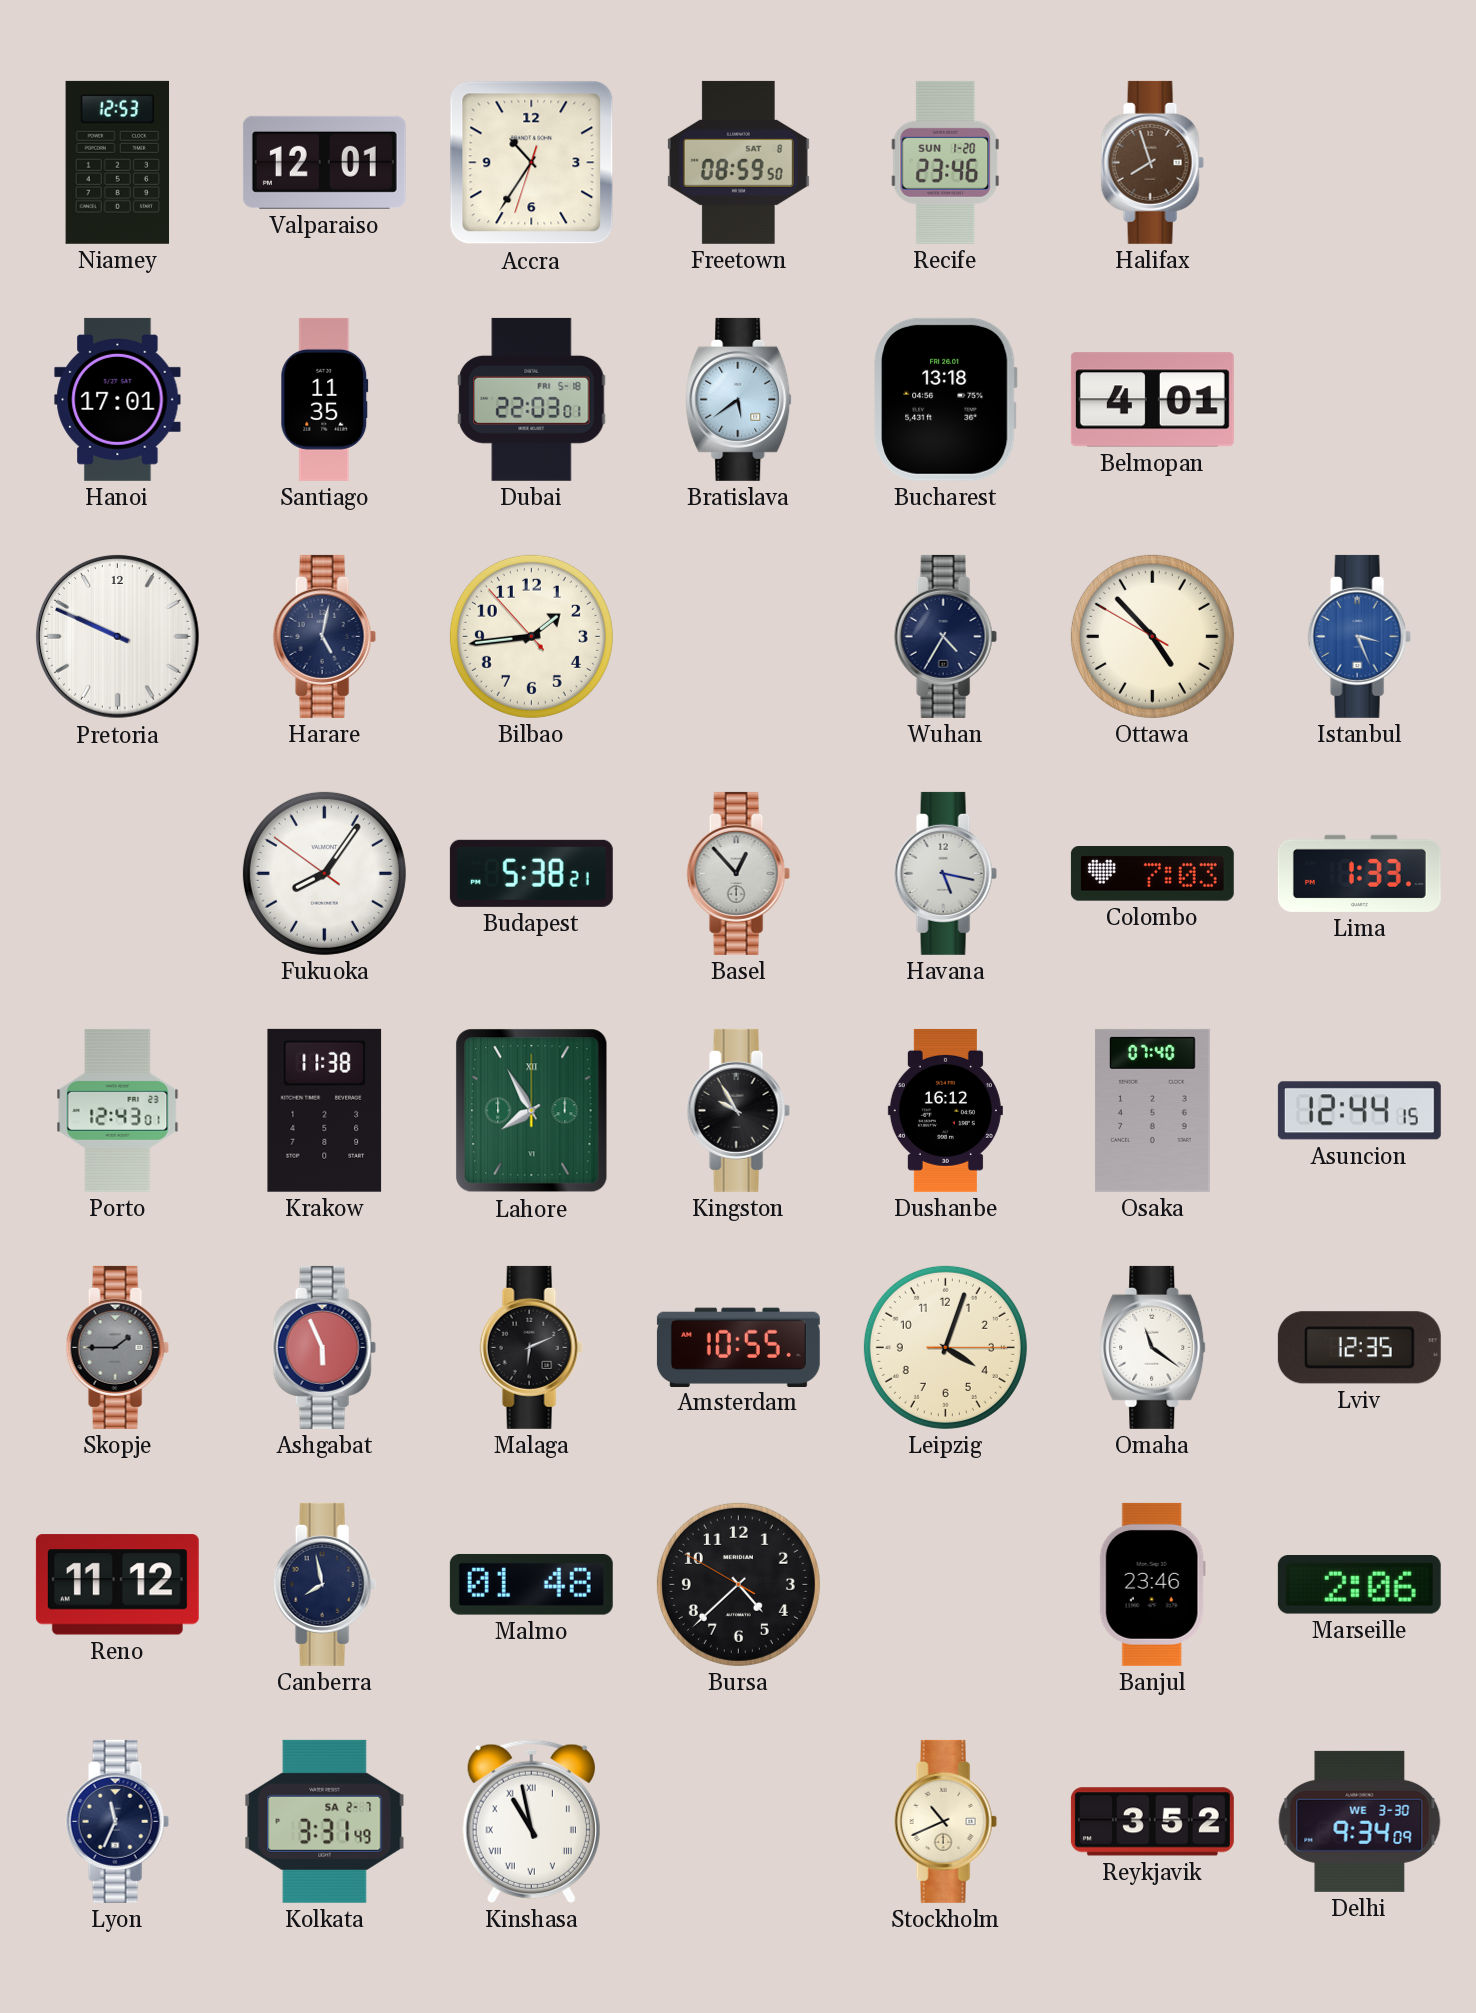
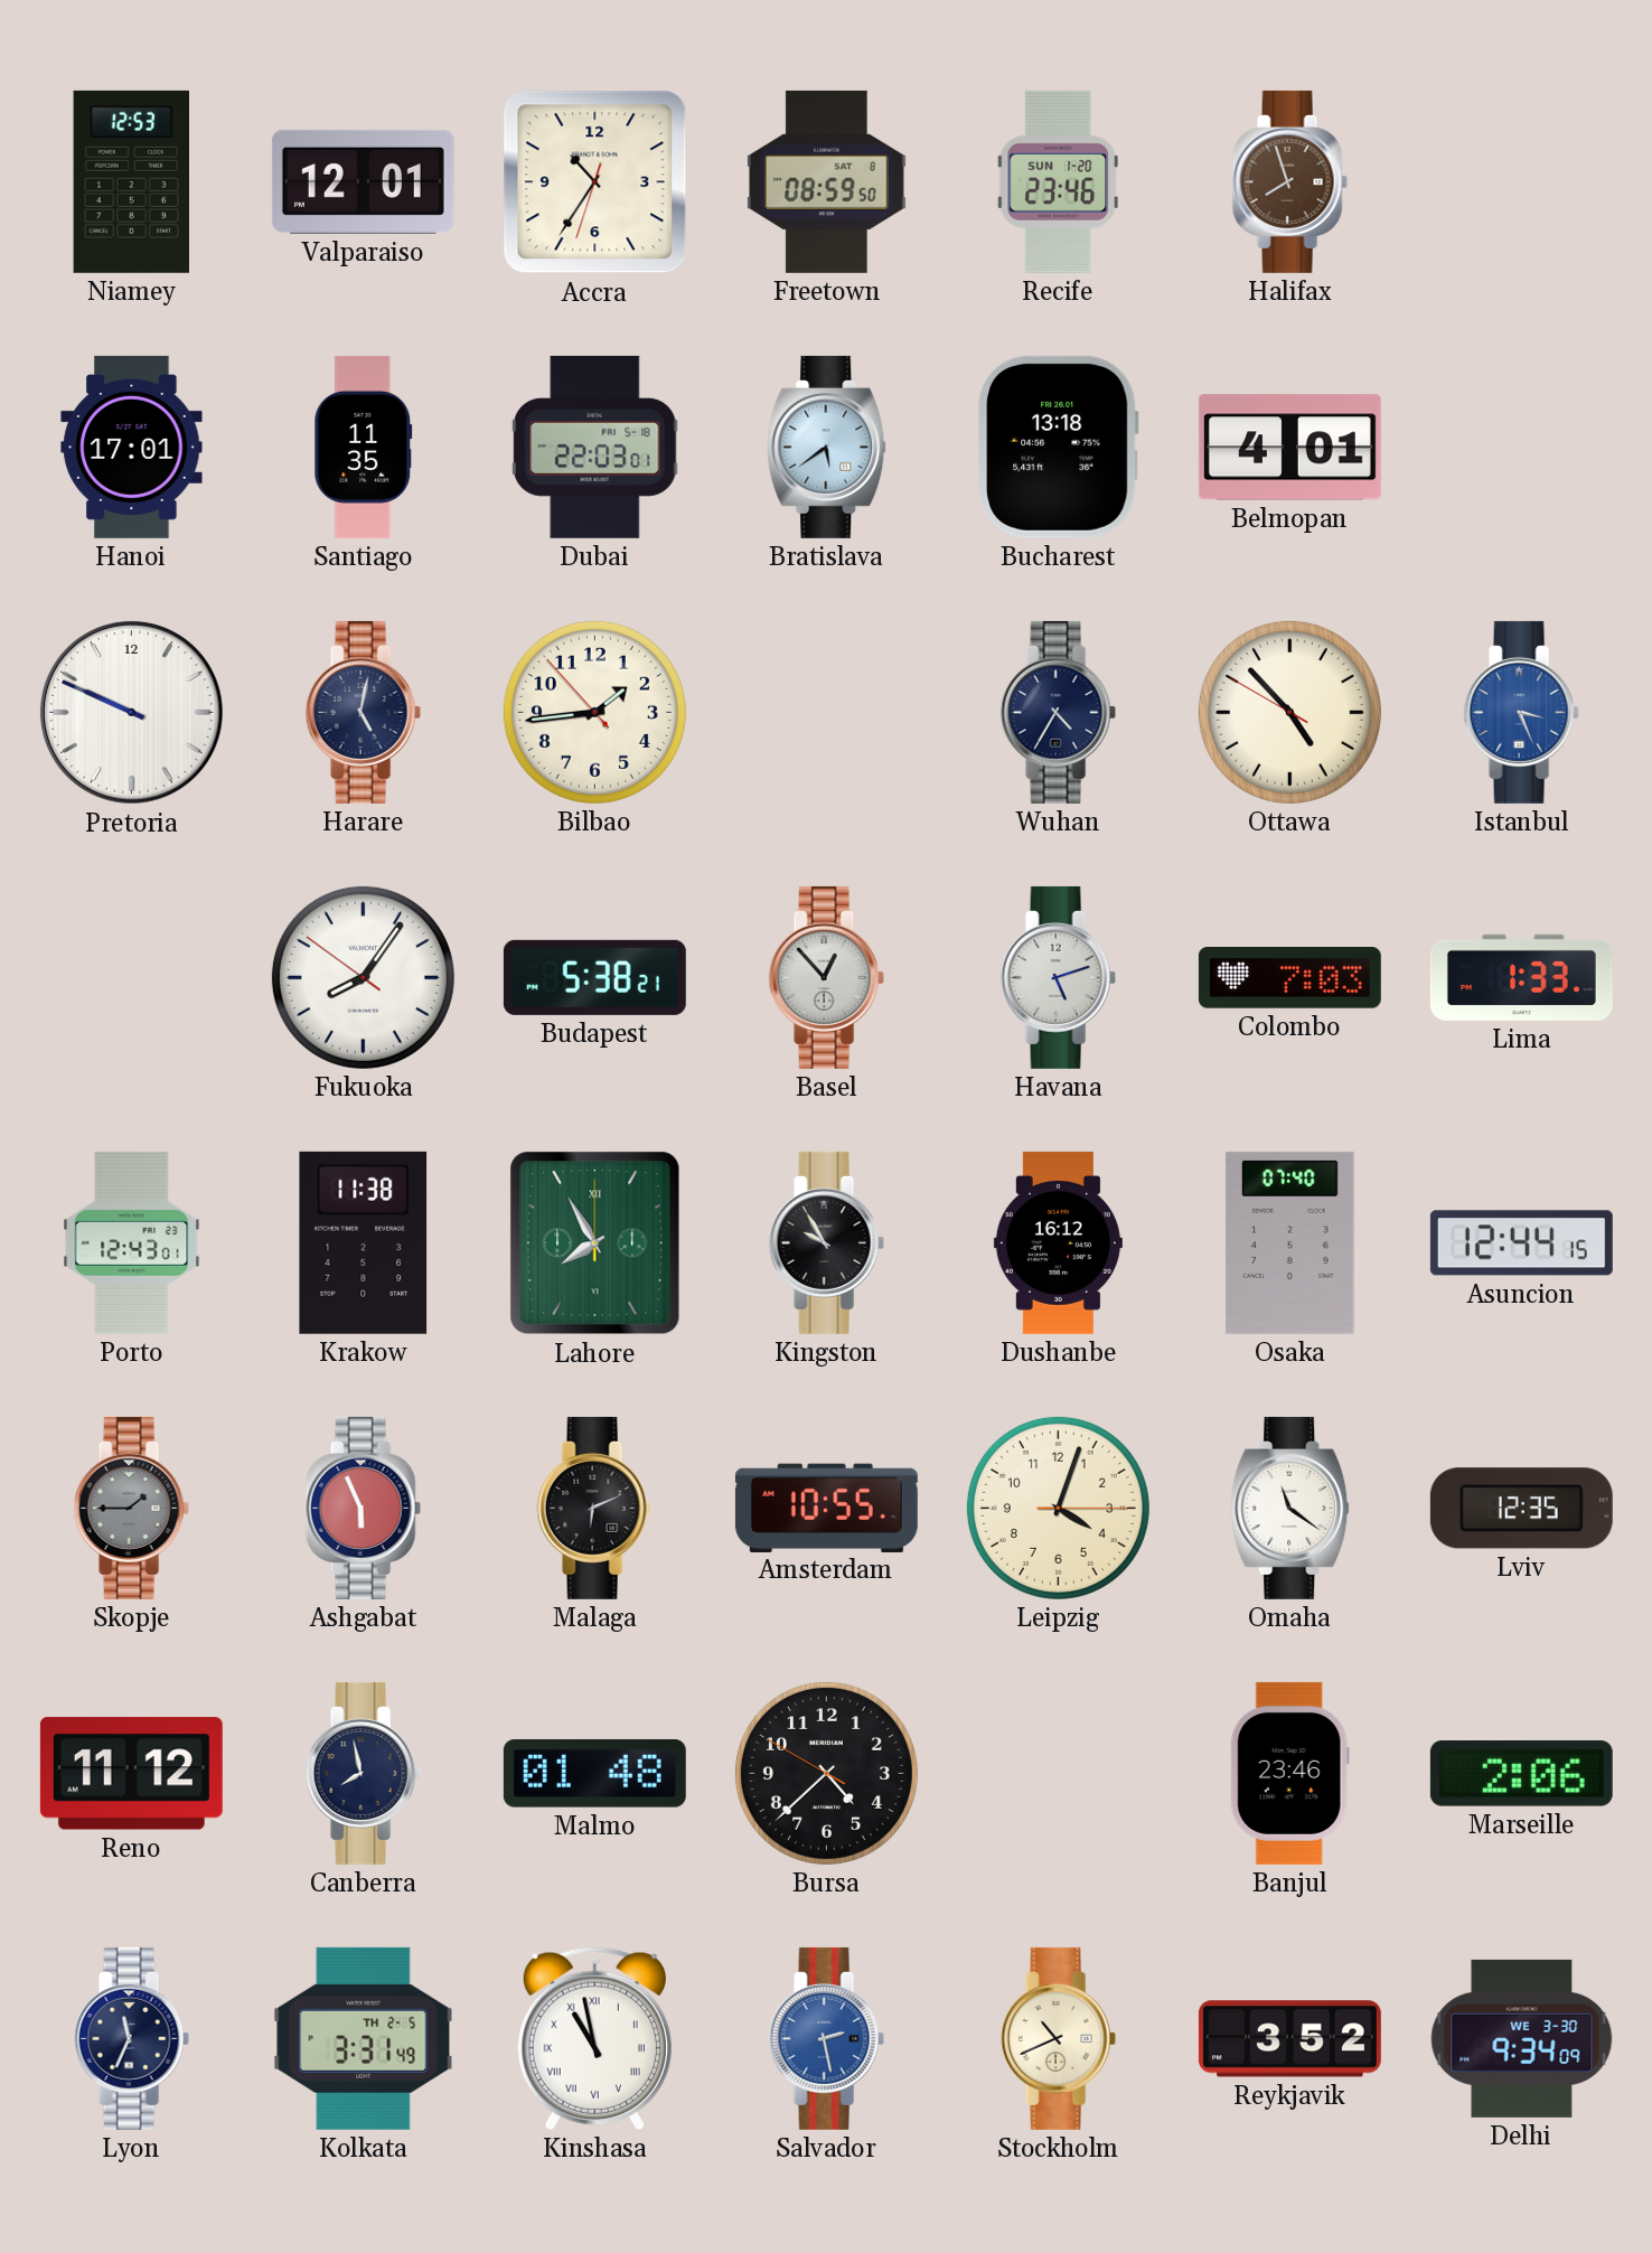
Havana: 5:17 -> 5:12
Kolkata date: SA 2-7 -> TH 2-5
Salvador: none -> 2:28
